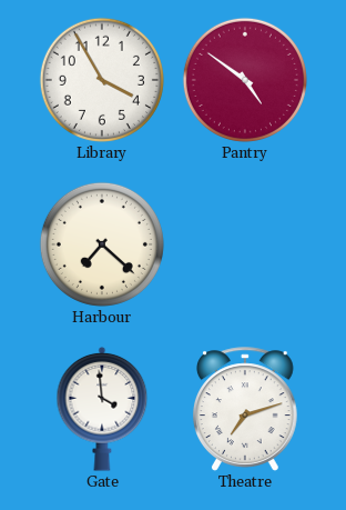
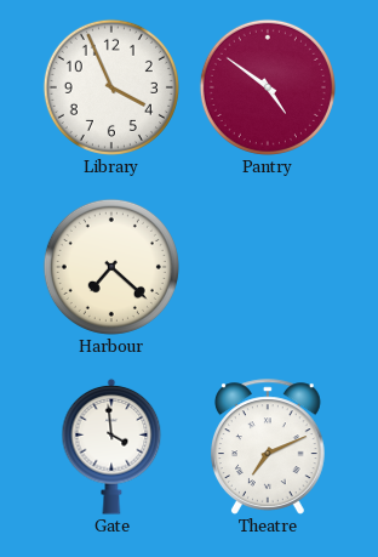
Library: 3:55 -> 3:56
Theatre: 7:12 -> 7:11
